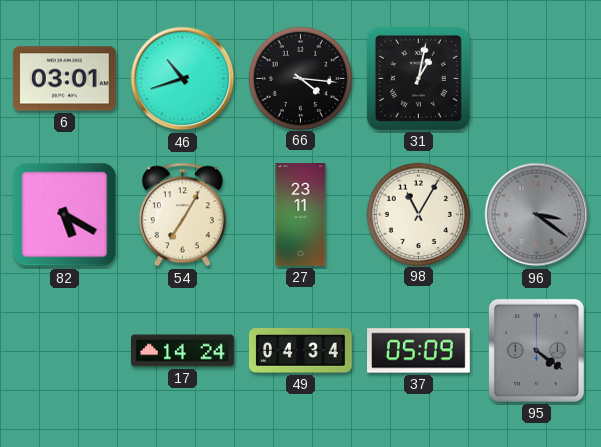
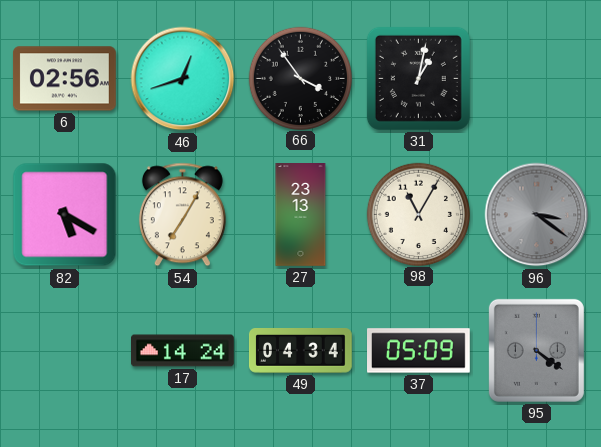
6: 03:01 -> 02:56
46: 10:42 -> 12:42
66: 4:16 -> 3:54
27: 23:11 -> 23:13
